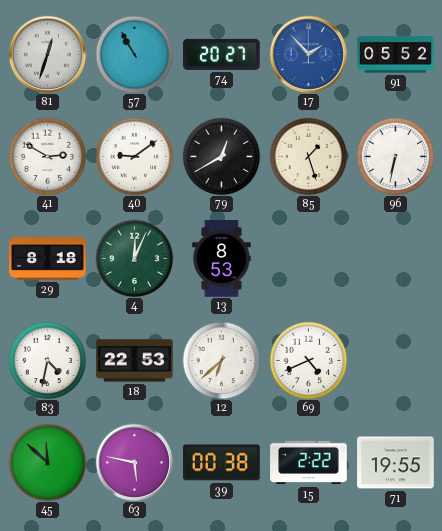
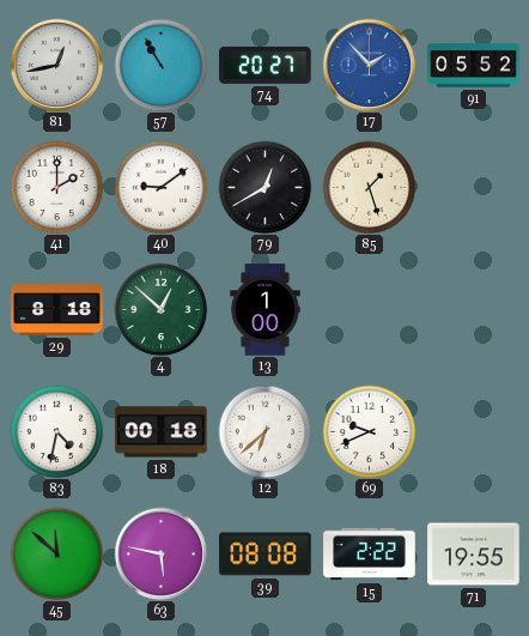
81: 12:33 -> 12:43
41: 2:50 -> 2:00
96: 6:32 -> none
4: 12:04 -> 12:52
13: 8:53 -> 1:00
18: 22:53 -> 00:18
69: 4:41 -> 9:41
39: 00:38 -> 08:08
